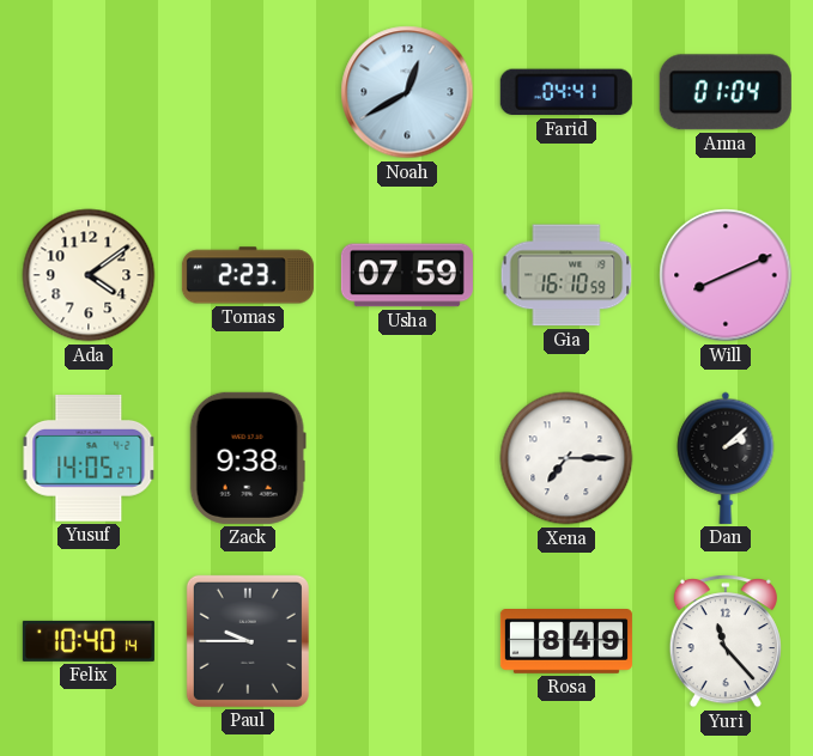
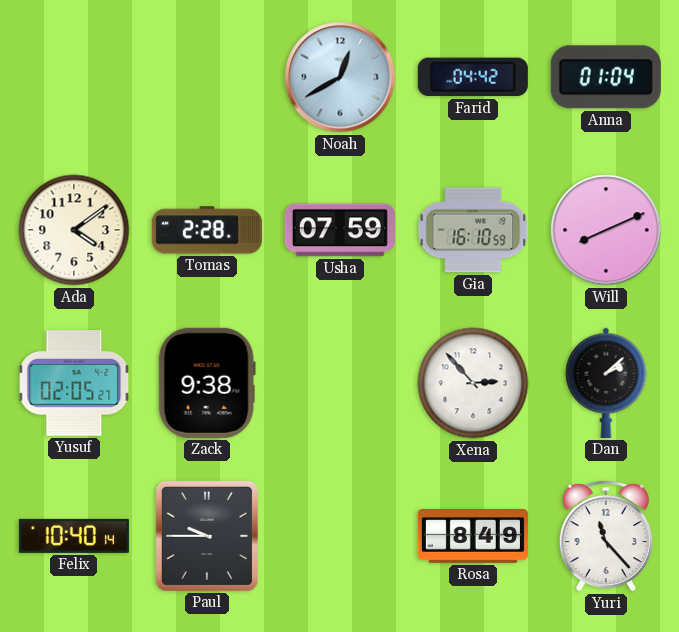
Farid: 04:41 -> 04:42
Tomas: 2:23 -> 2:28
Yusuf: 14:05 -> 02:05
Xena: 7:15 -> 2:53
